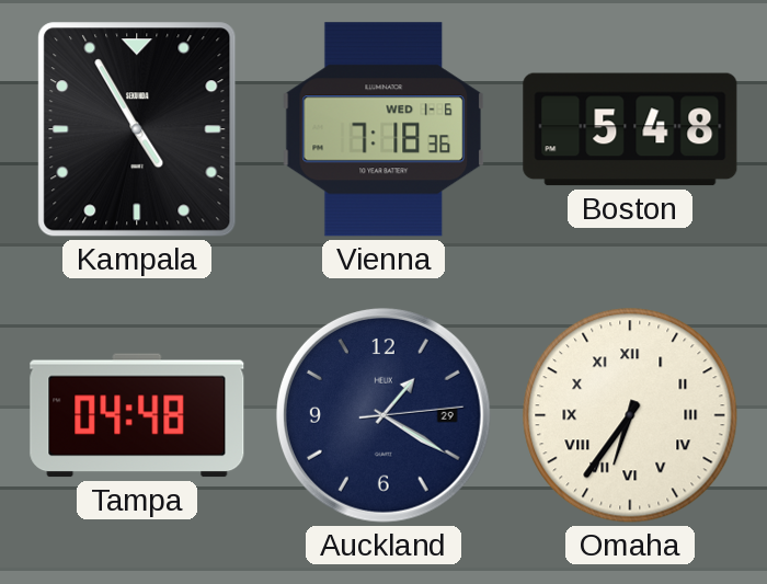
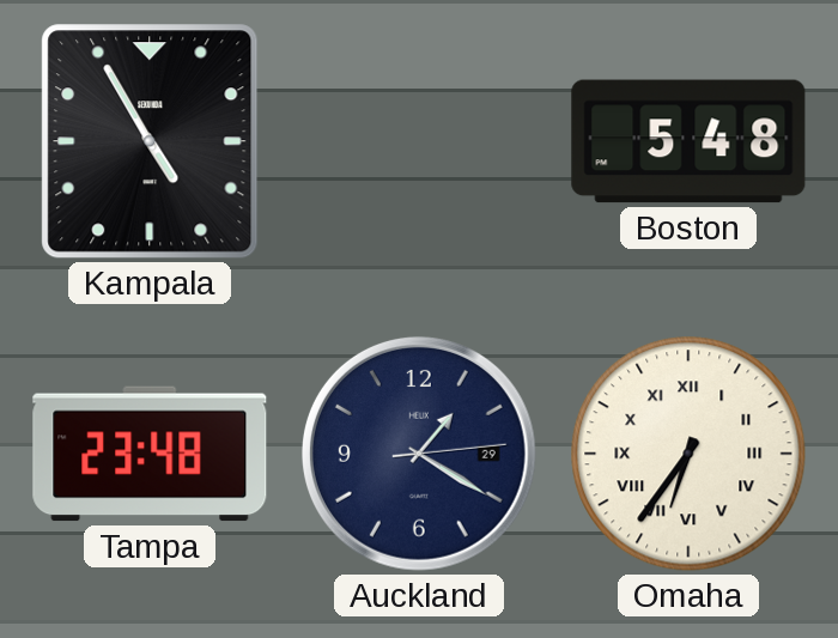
Vienna: 7:18 -> none
Tampa: 04:48 -> 23:48
